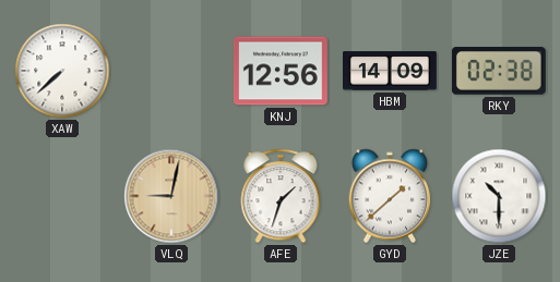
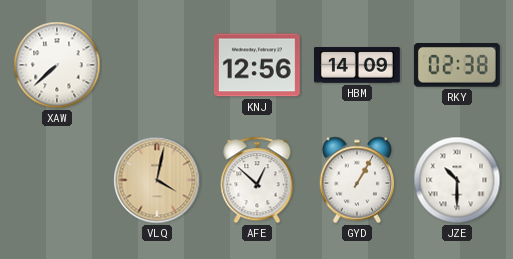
VLQ: 9:02 -> 4:02
AFE: 1:33 -> 12:52
GYD: 1:38 -> 1:05
